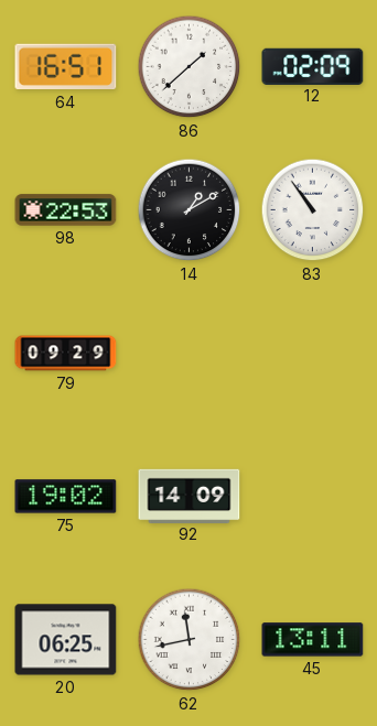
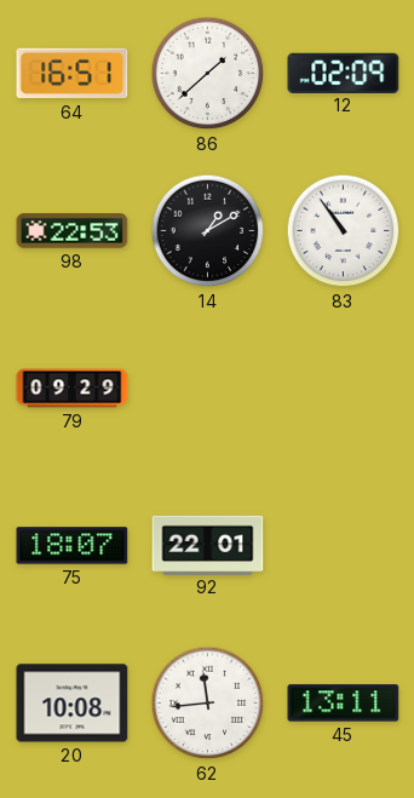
75: 19:02 -> 18:07
92: 14:09 -> 22:01
20: 06:25 -> 10:08
62: 11:43 -> 11:44
